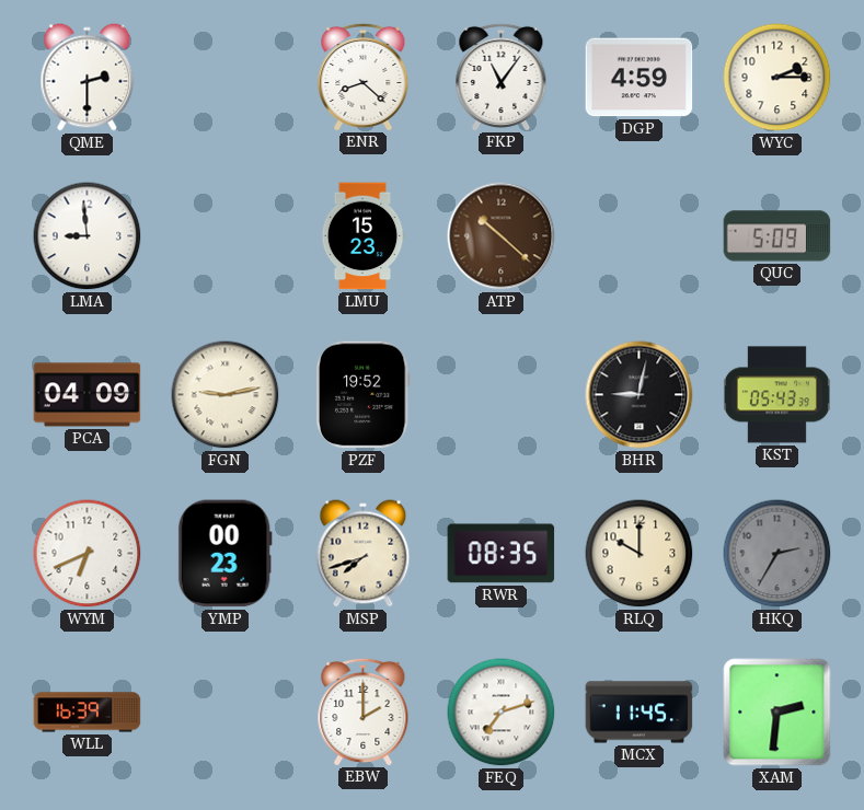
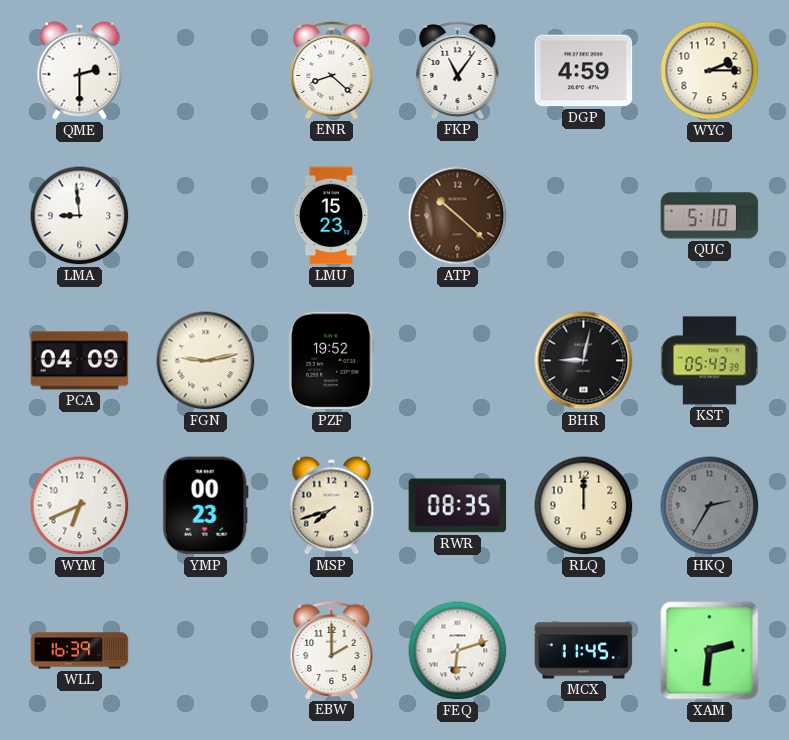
QUC: 5:09 -> 5:10
RLQ: 10:00 -> 12:00
FEQ: 7:12 -> 6:12
